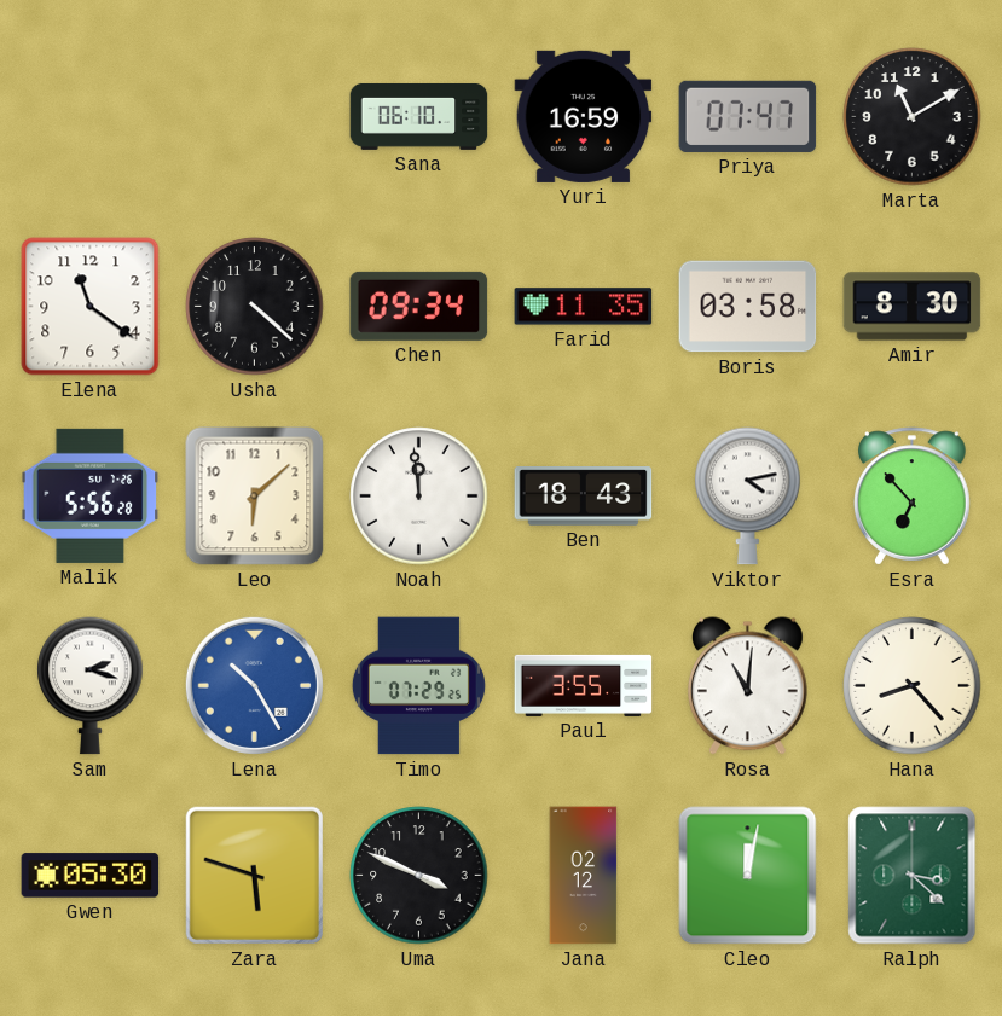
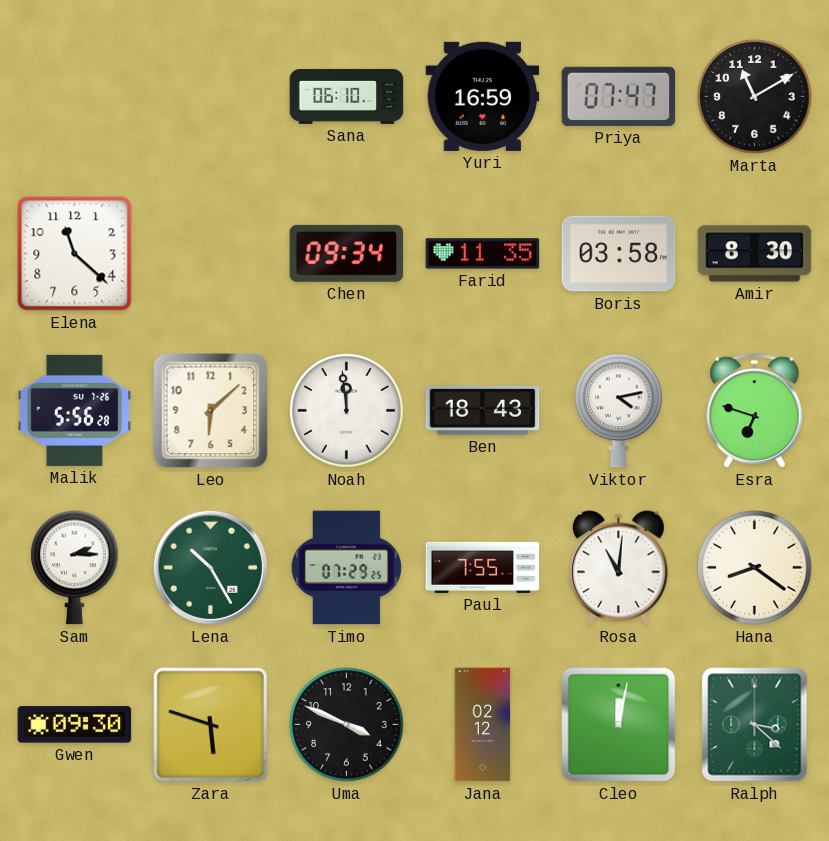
Elena: 11:21 -> 11:22
Usha: 4:22 -> none
Esra: 6:53 -> 6:48
Sam: 2:18 -> 2:15
Lena dial: blue -> green
Paul: 3:55 -> 7:55
Hana: 8:23 -> 8:21
Gwen: 05:30 -> 09:30
